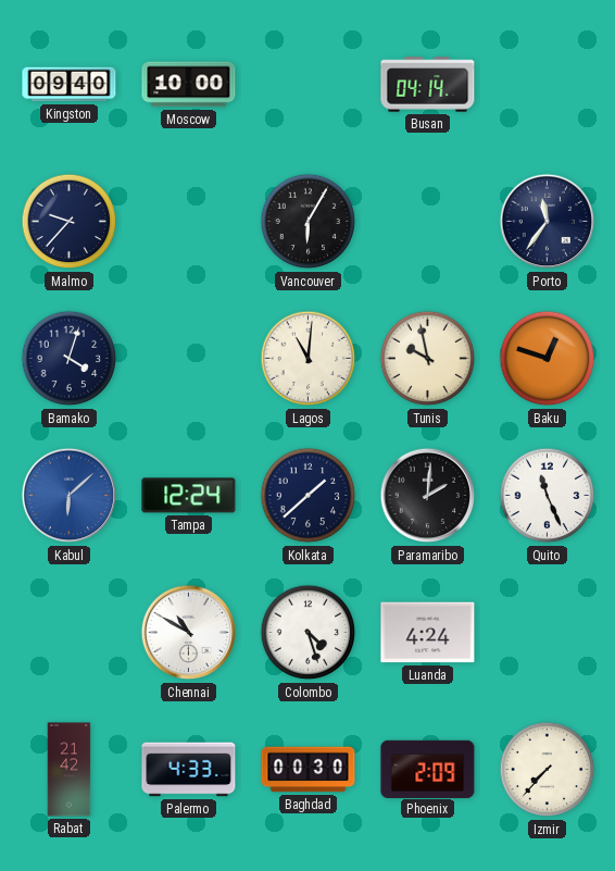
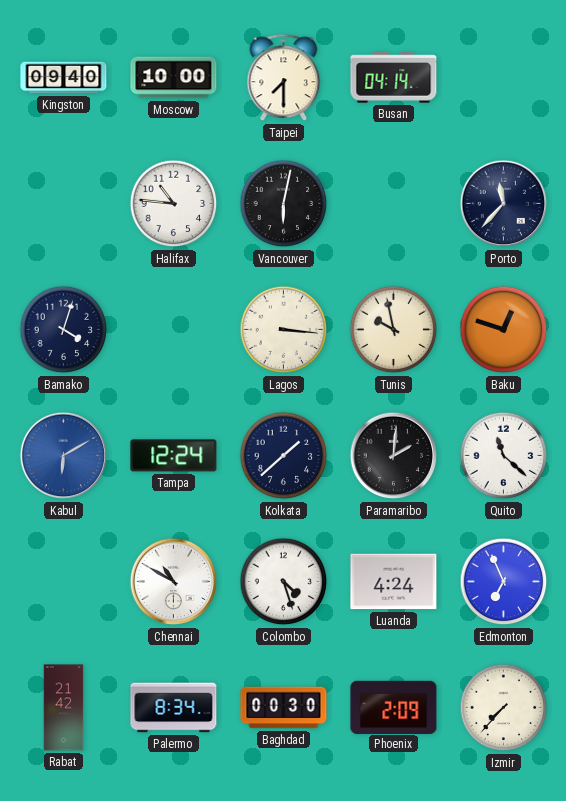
Taipei: none -> 7:30
Malmo: 9:37 -> none
Halifax: none -> 10:46
Vancouver: 6:05 -> 6:02
Porto: 11:36 -> 11:37
Lagos: 11:01 -> 3:16
Kabul: 6:08 -> 6:10
Quito: 11:26 -> 11:22
Edmonton: none -> 6:56
Palermo: 4:33 -> 8:34
